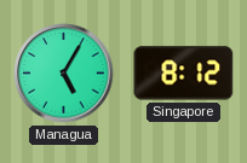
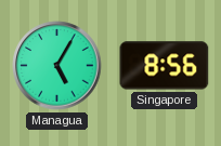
Singapore: 8:12 -> 8:56
